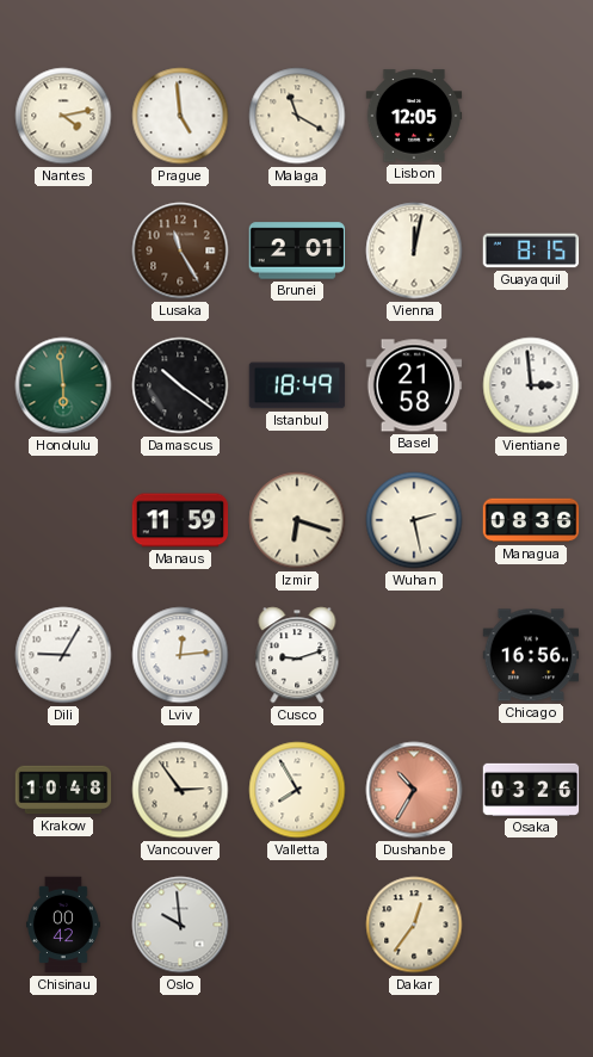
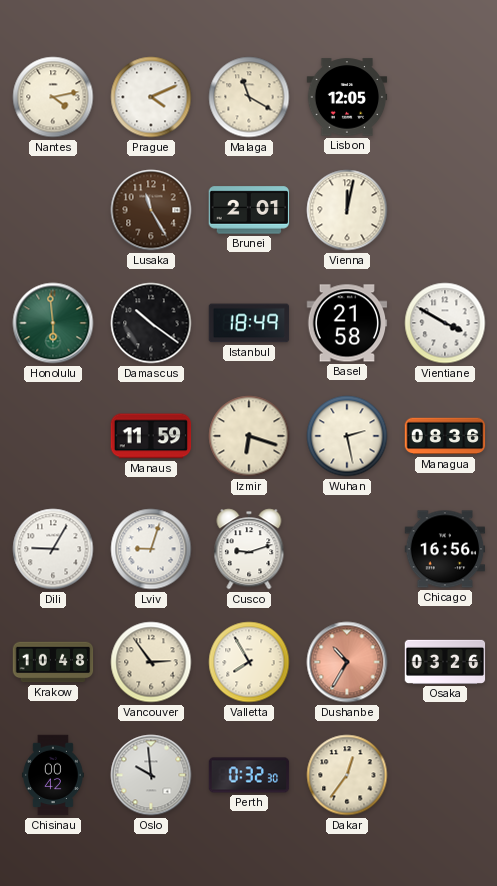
Prague: 4:59 -> 4:11
Guayaquil: 8:15 -> none
Vientiane: 2:59 -> 3:50
Lviv: 12:14 -> 9:03
Perth: none -> 0:32
